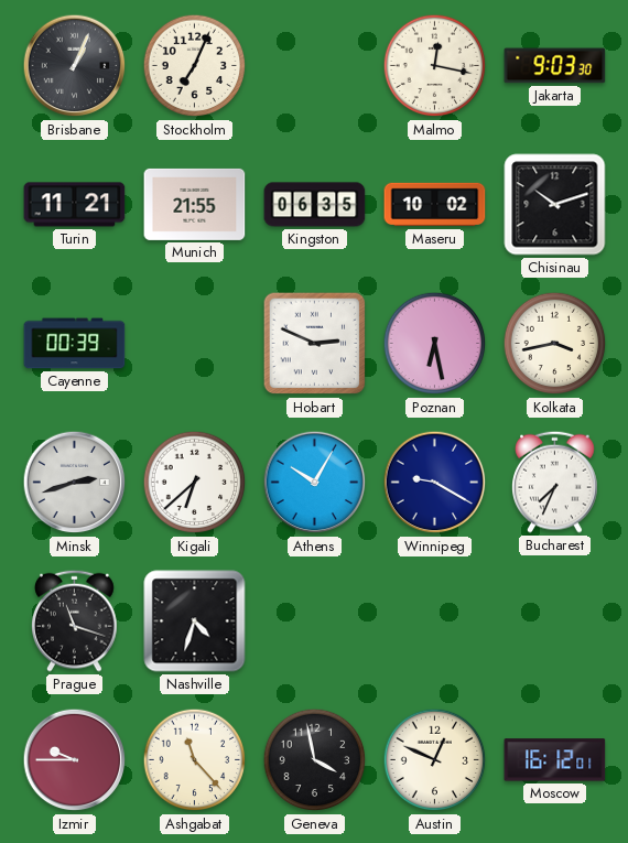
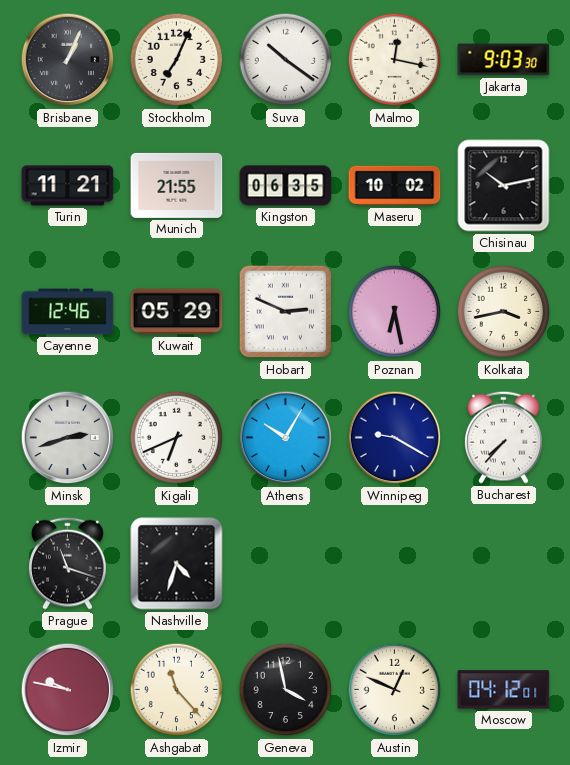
Suva: none -> 10:21
Chisinau: 10:12 -> 10:13
Cayenne: 00:39 -> 12:46
Kuwait: none -> 05:29
Kigali: 6:38 -> 6:41
Bucharest: 7:34 -> 7:37
Izmir: 9:45 -> 9:47
Moscow: 16:12 -> 04:12
